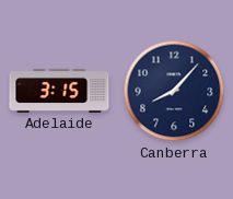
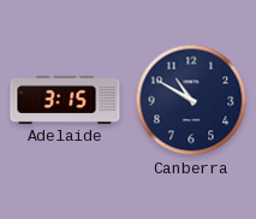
Canberra: 8:07 -> 10:50
